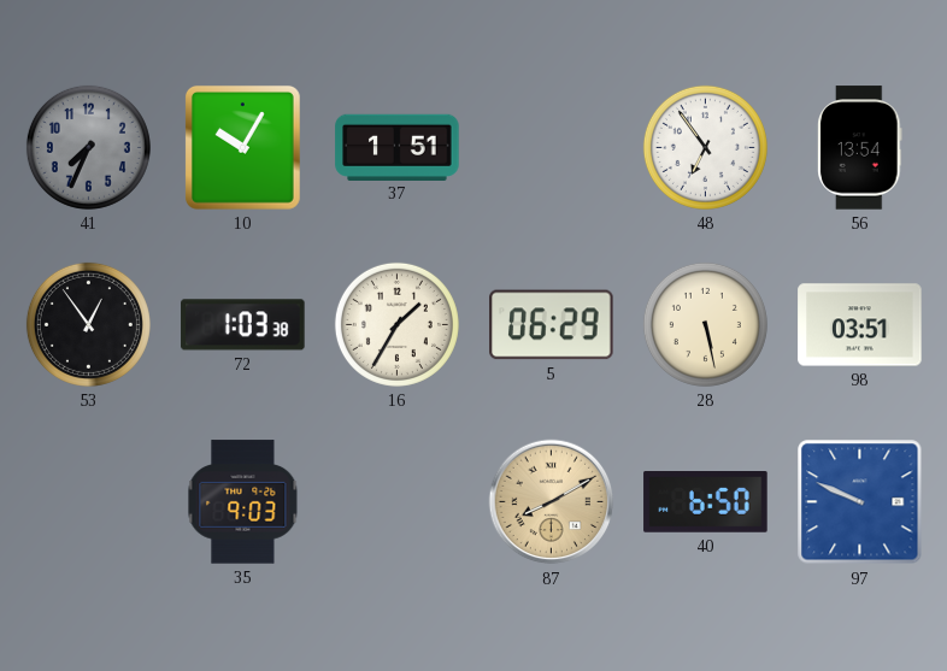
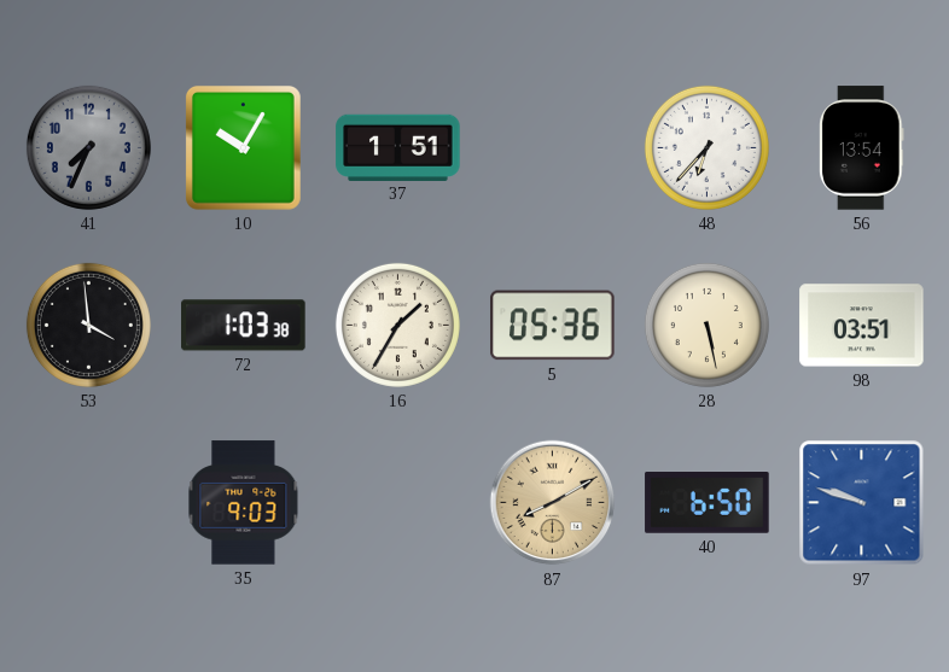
48: 6:54 -> 6:37
53: 12:54 -> 3:59
5: 06:29 -> 05:36
97: 9:49 -> 9:48
